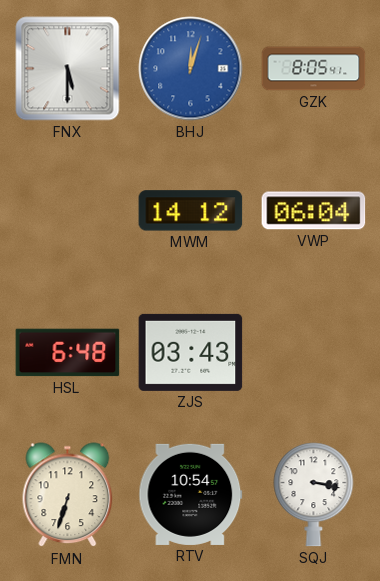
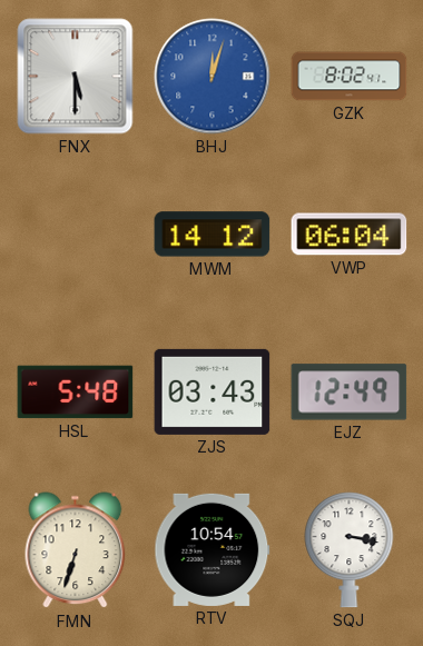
GZK: 8:05 -> 8:02
HSL: 6:48 -> 5:48
EJZ: none -> 12:49
